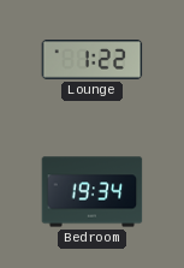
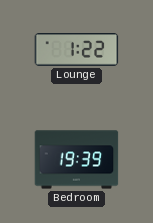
Bedroom: 19:34 -> 19:39
